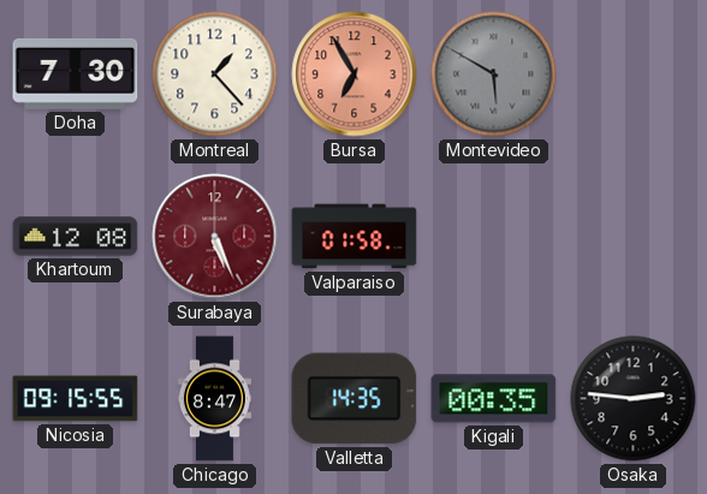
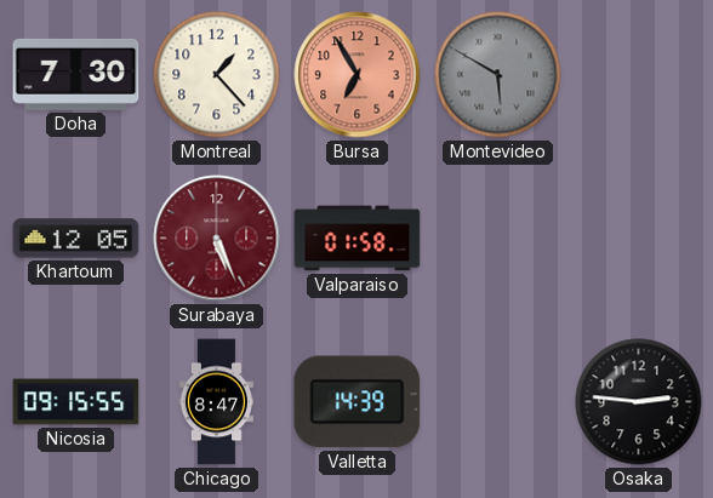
Khartoum: 12:08 -> 12:05
Valletta: 14:35 -> 14:39
Kigali: 00:35 -> none
